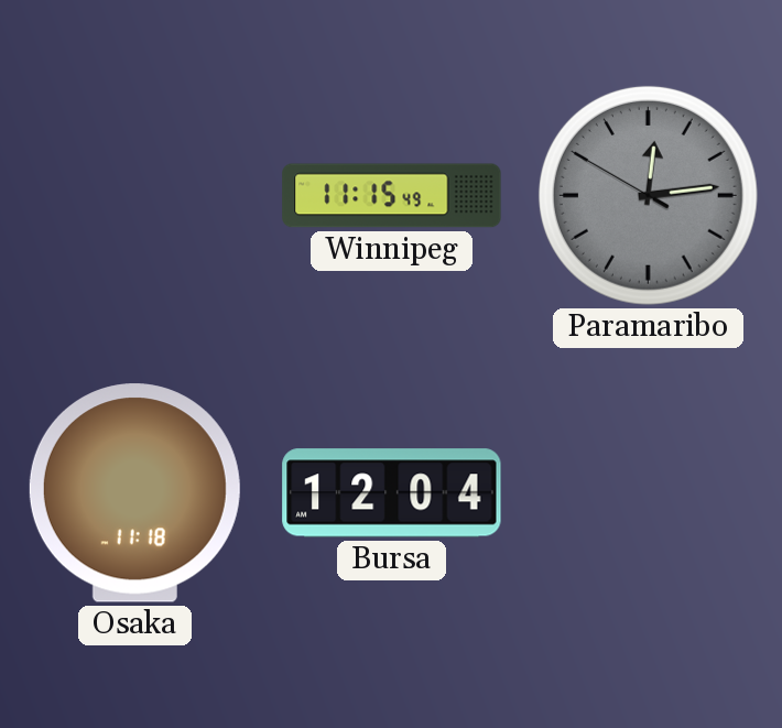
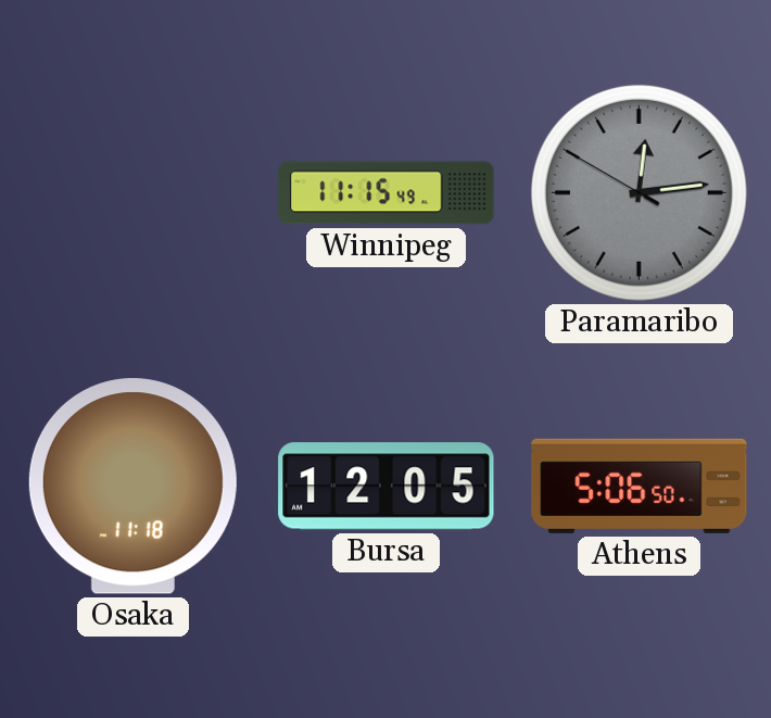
Bursa: 12:04 -> 12:05
Athens: none -> 5:06
